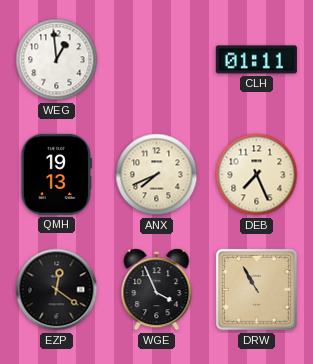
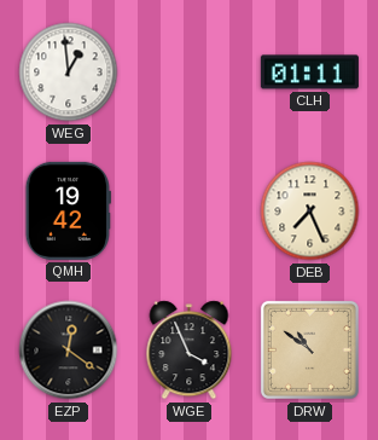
QMH: 19:13 -> 19:42
ANX: 7:41 -> none
DRW: 10:55 -> 10:51
